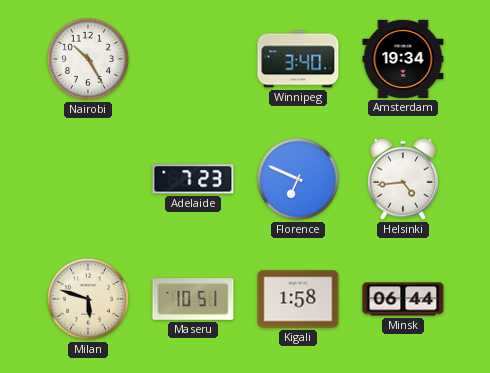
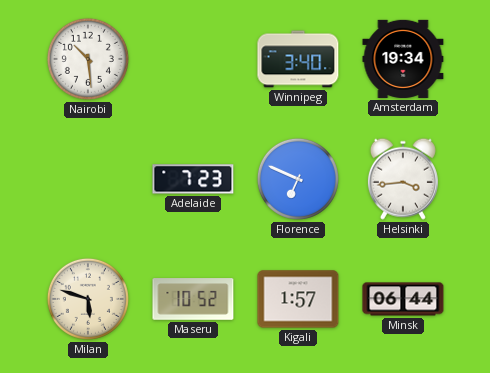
Nairobi: 10:25 -> 10:29
Helsinki: 4:44 -> 3:44
Maseru: 10:51 -> 10:52
Kigali: 1:58 -> 1:57
